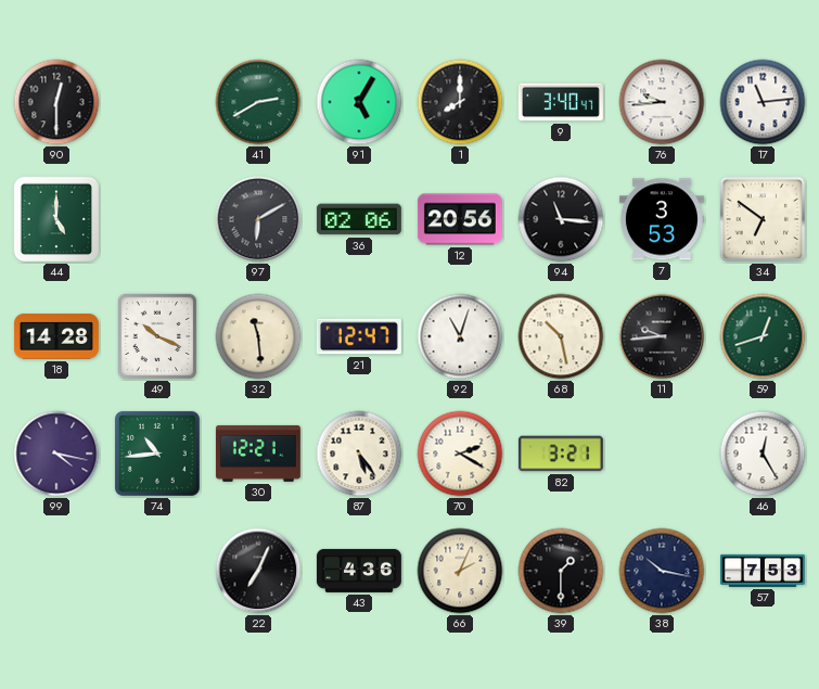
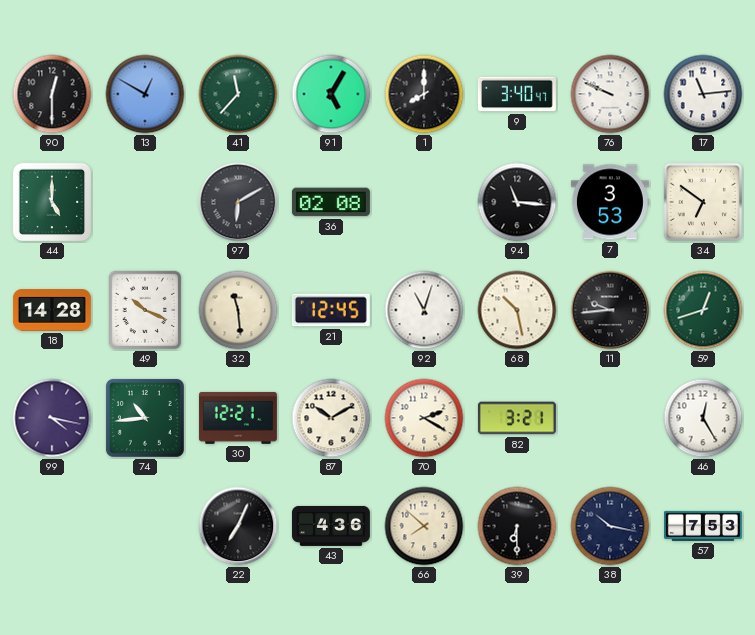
13: none -> 12:50
41: 2:40 -> 11:37
76: 9:44 -> 9:49
36: 02:06 -> 02:08
12: 20:56 -> none
21: 12:47 -> 12:45
87: 5:24 -> 10:10
66: 2:04 -> 7:52
39: 1:30 -> 6:30
